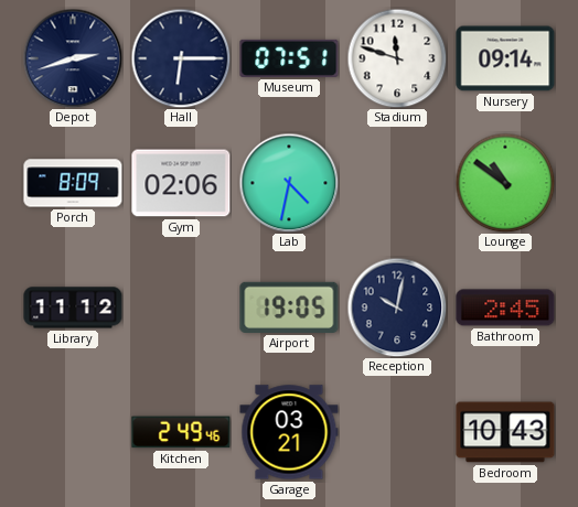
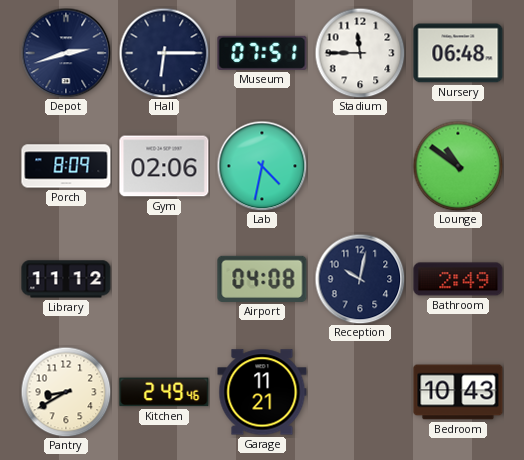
Stadium: 11:48 -> 11:45
Nursery: 09:14 -> 06:48
Airport: 19:05 -> 04:08
Bathroom: 2:45 -> 2:49
Pantry: none -> 8:40
Garage: 03:21 -> 11:21
